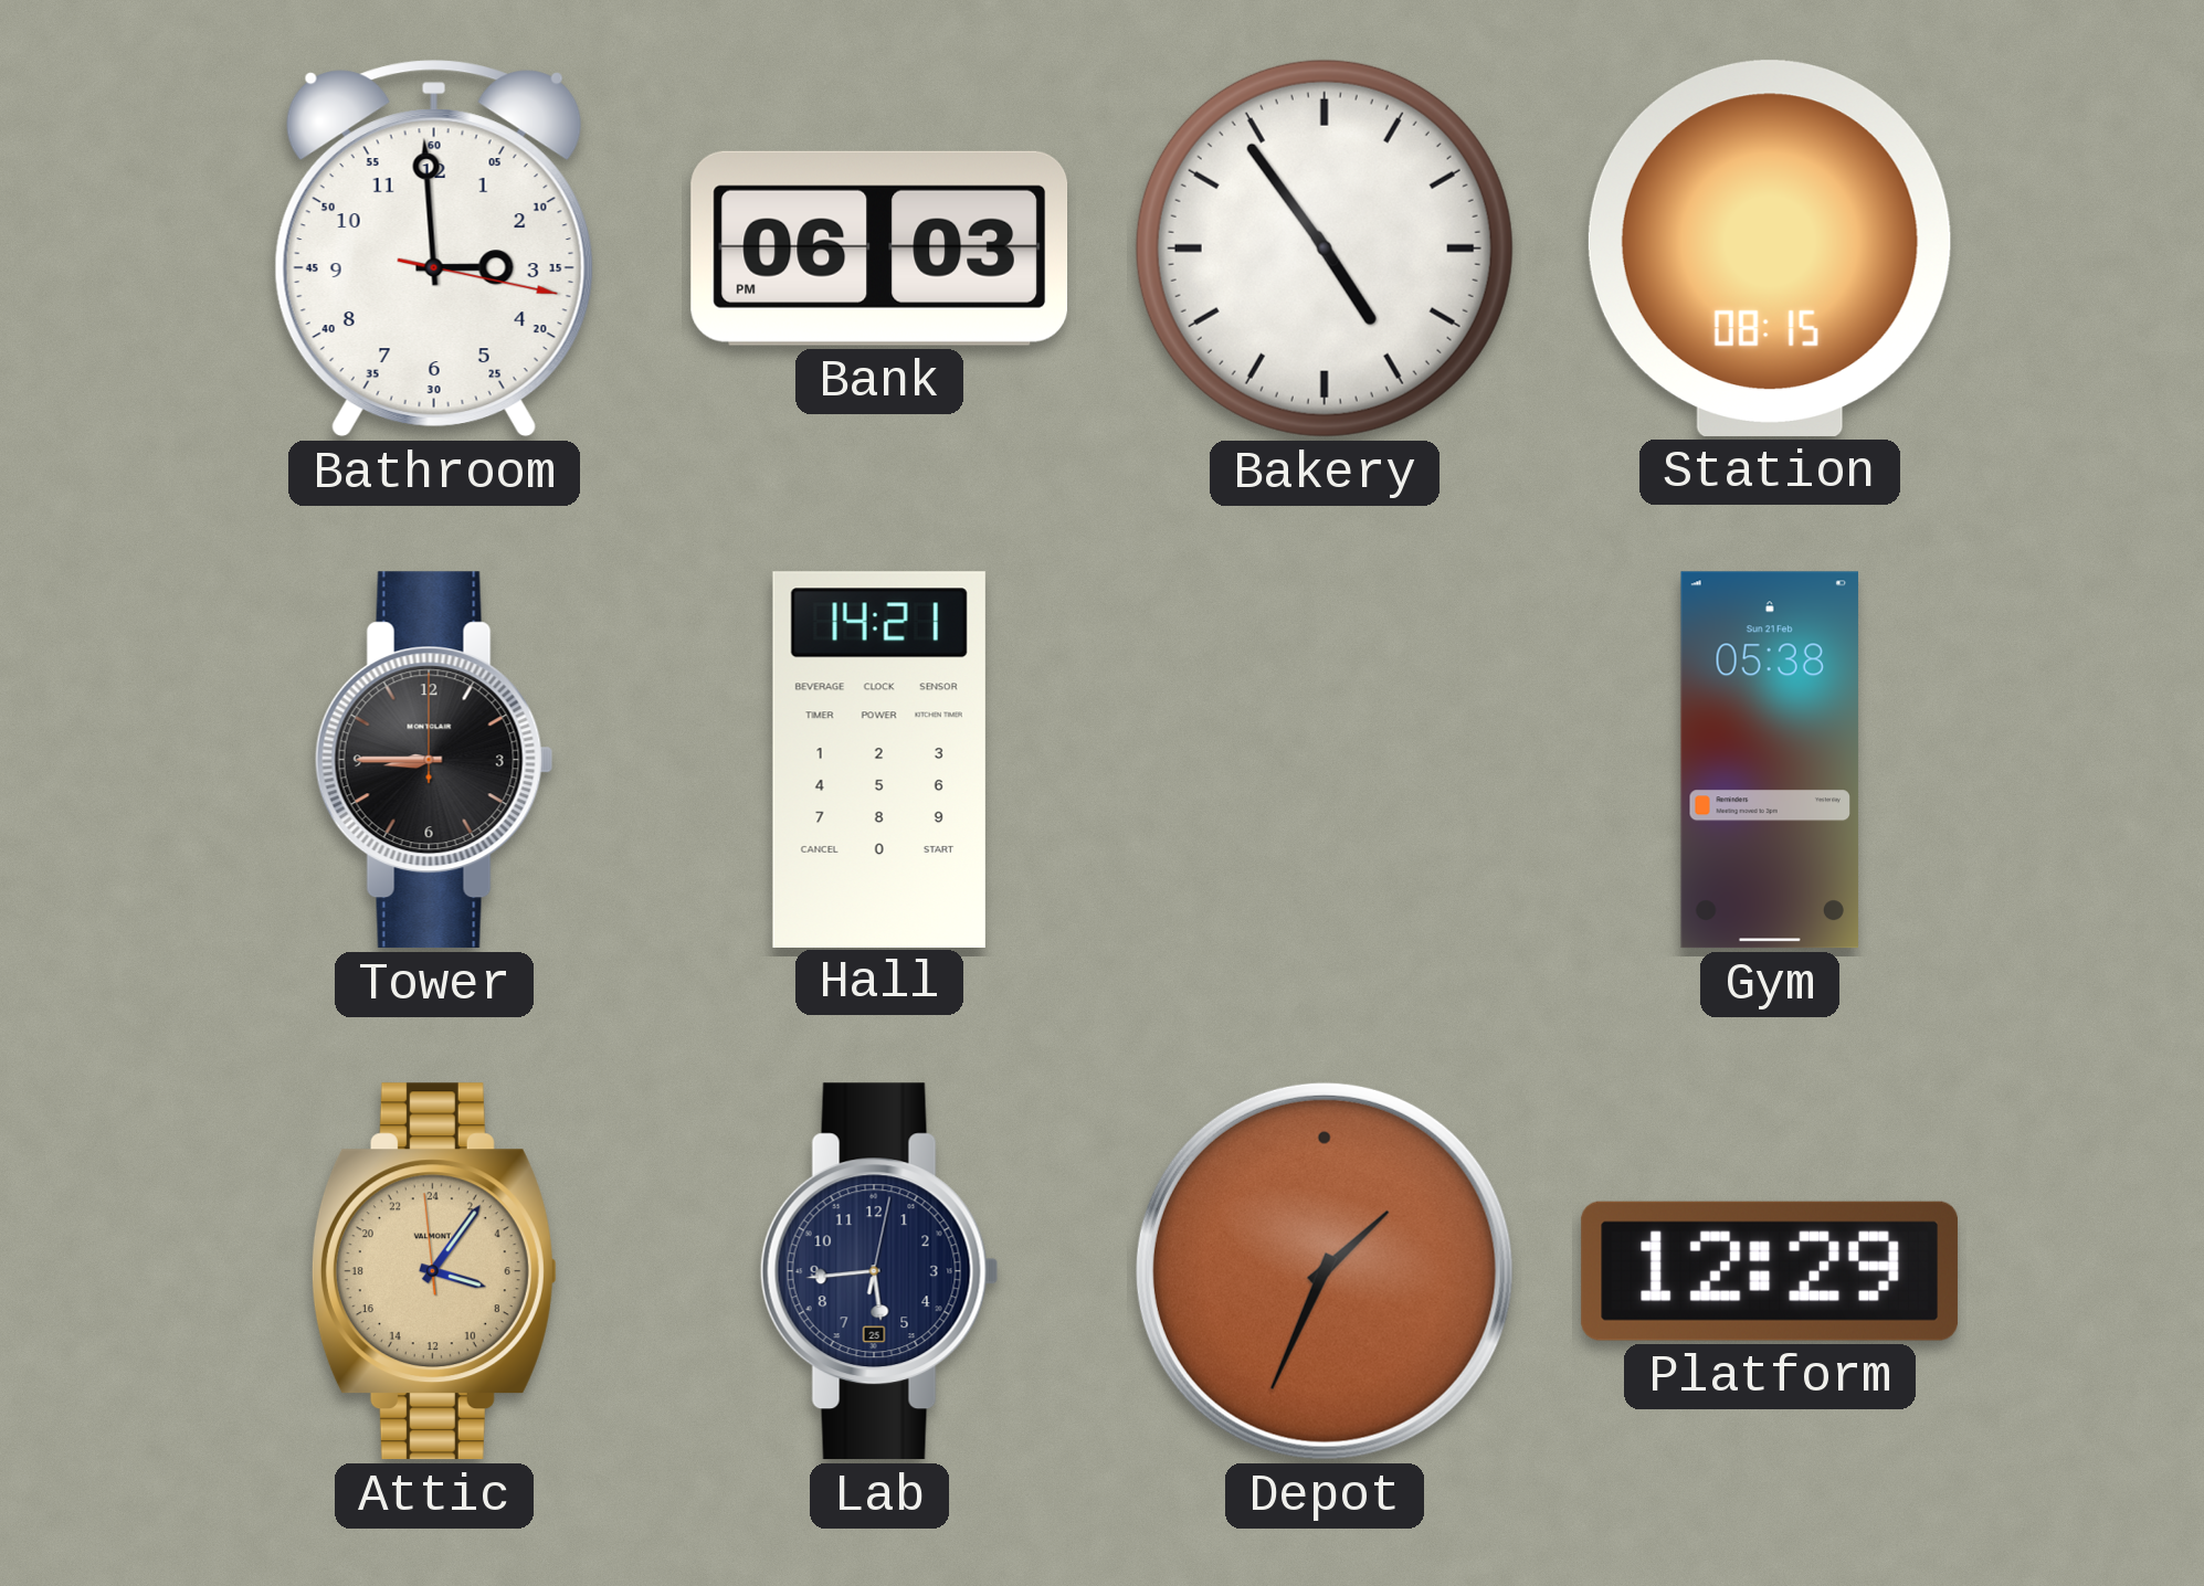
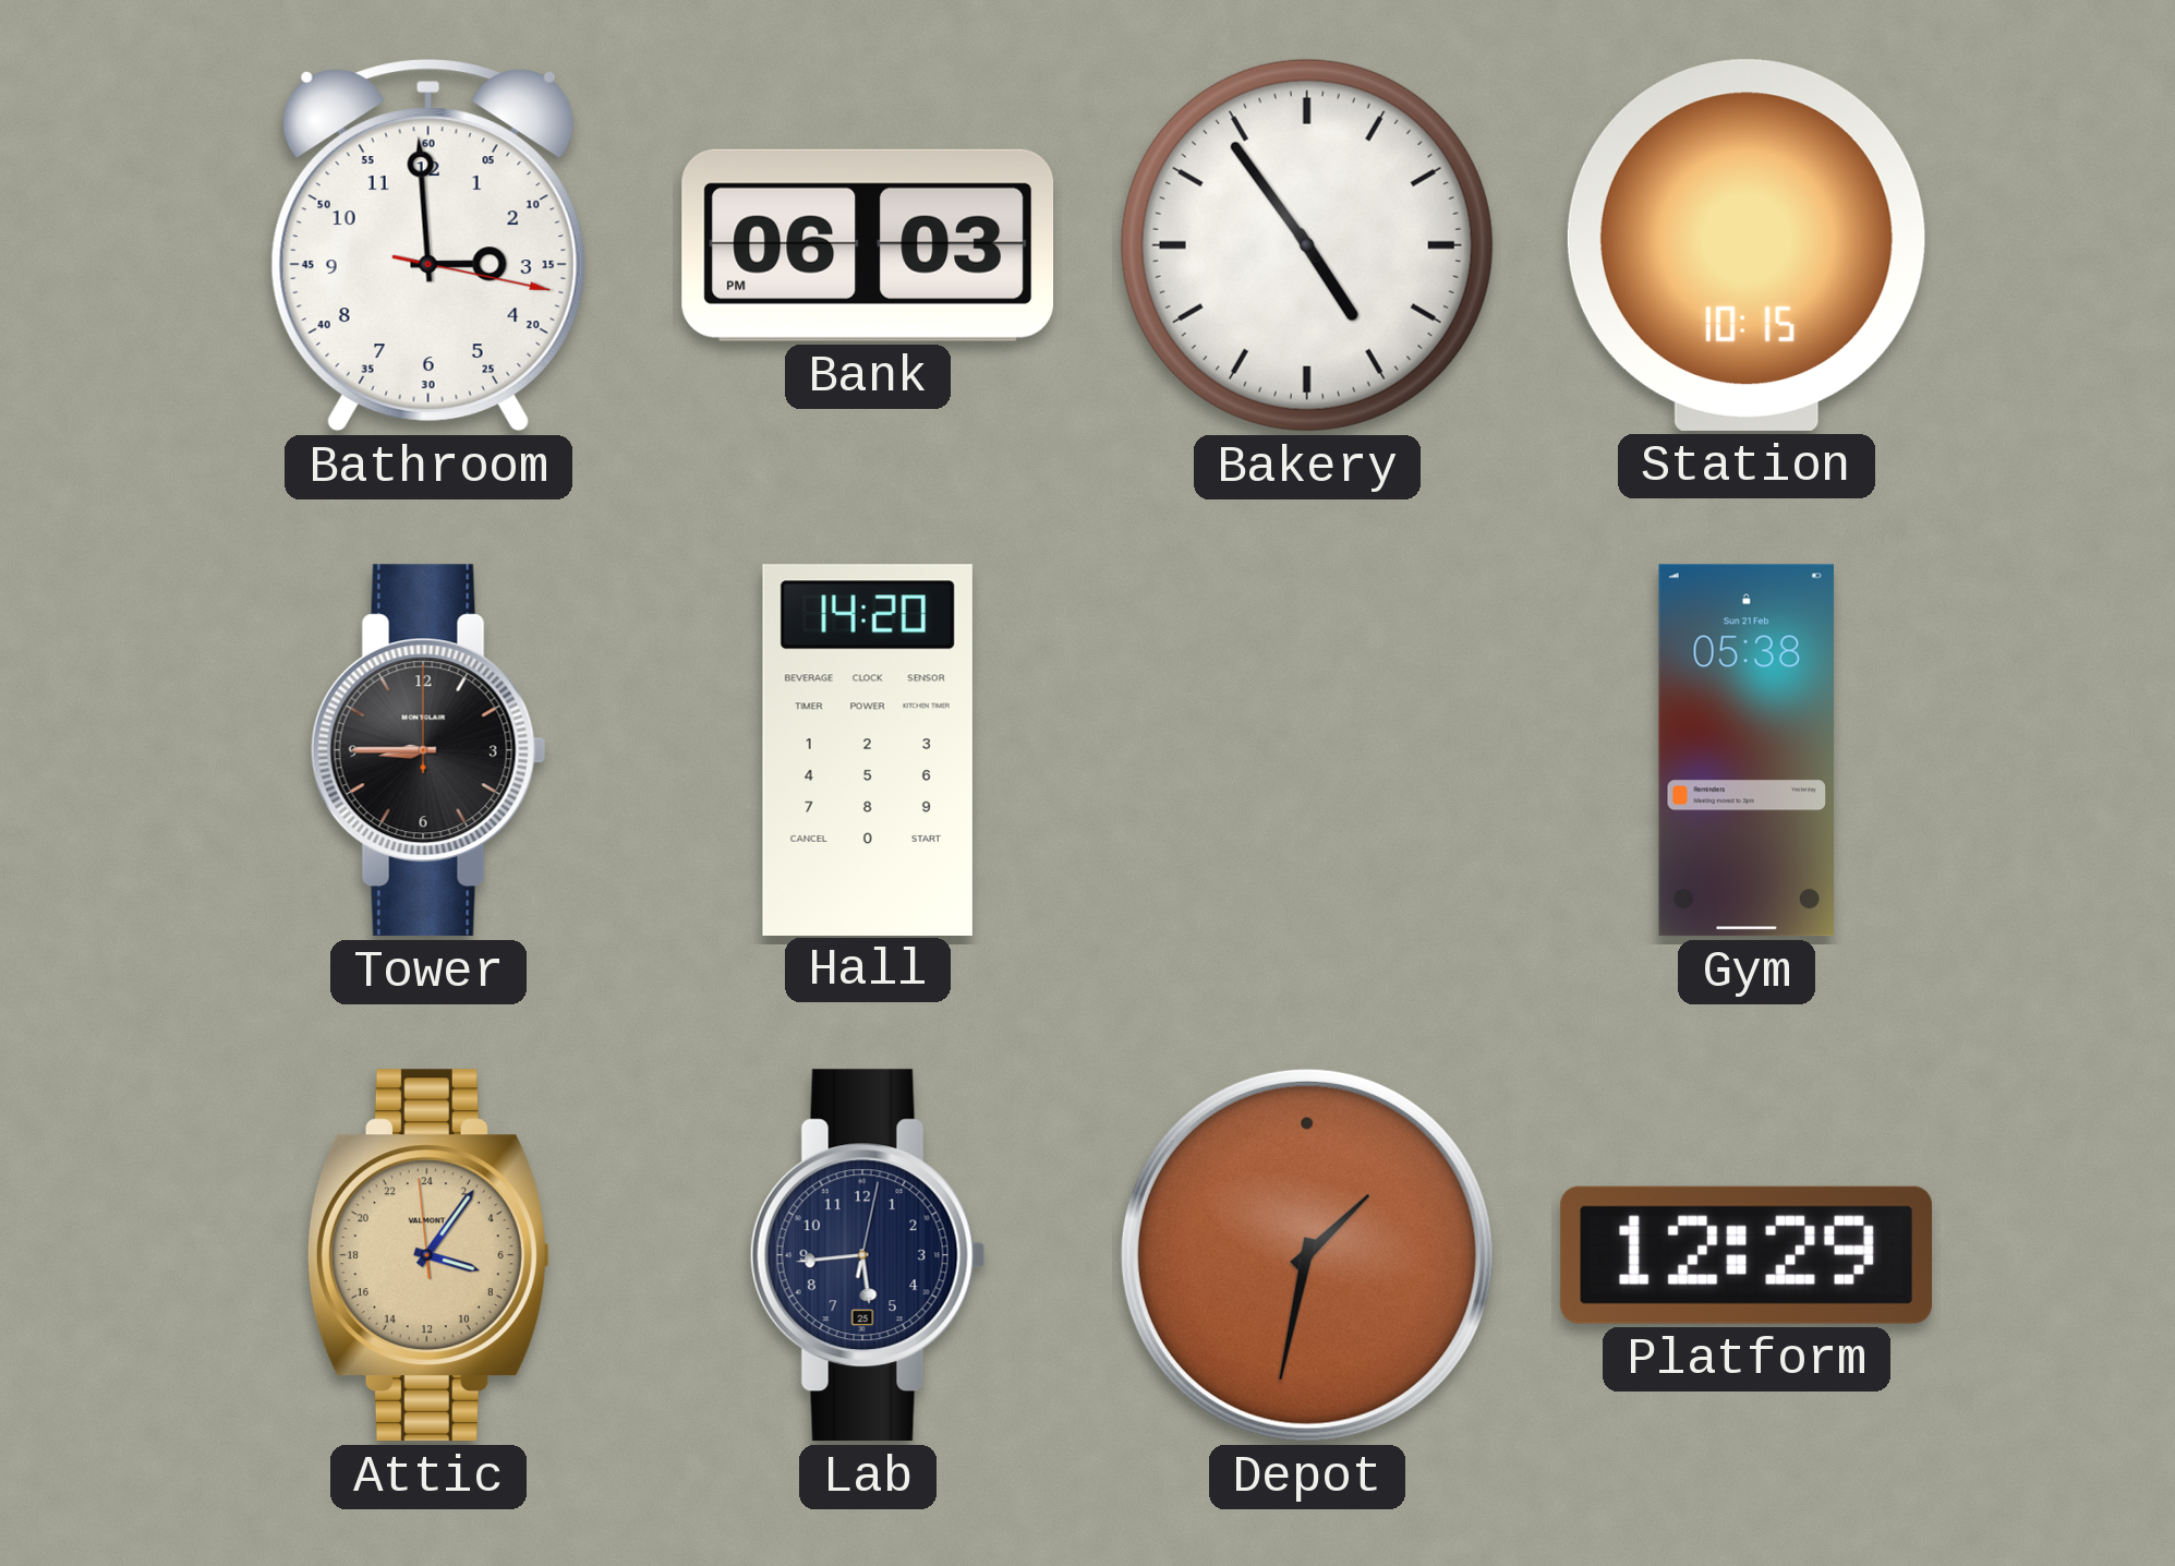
Station: 08:15 -> 10:15
Hall: 14:21 -> 14:20
Depot: 1:34 -> 1:32
